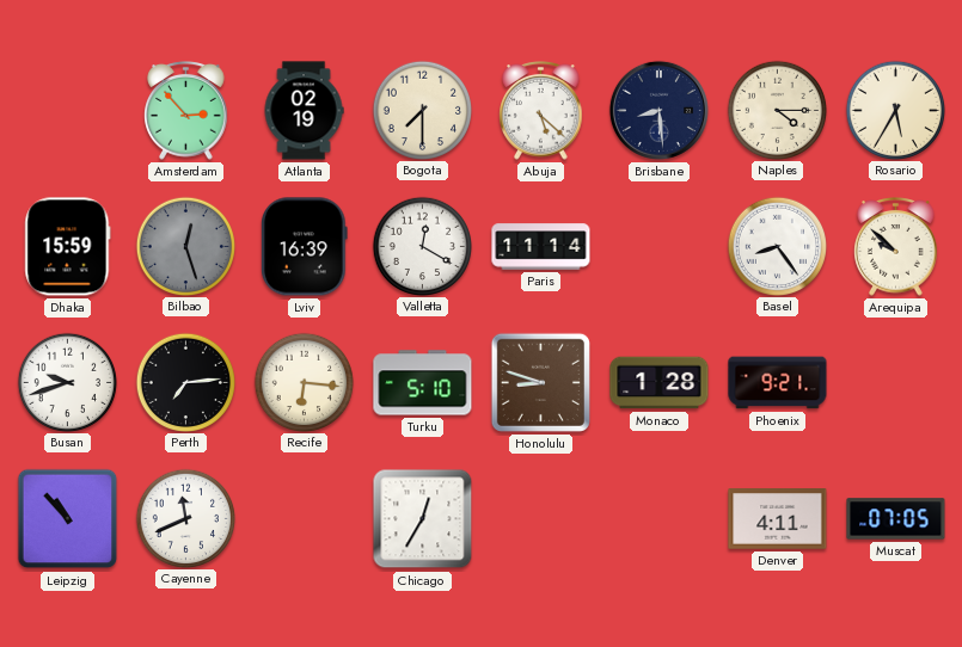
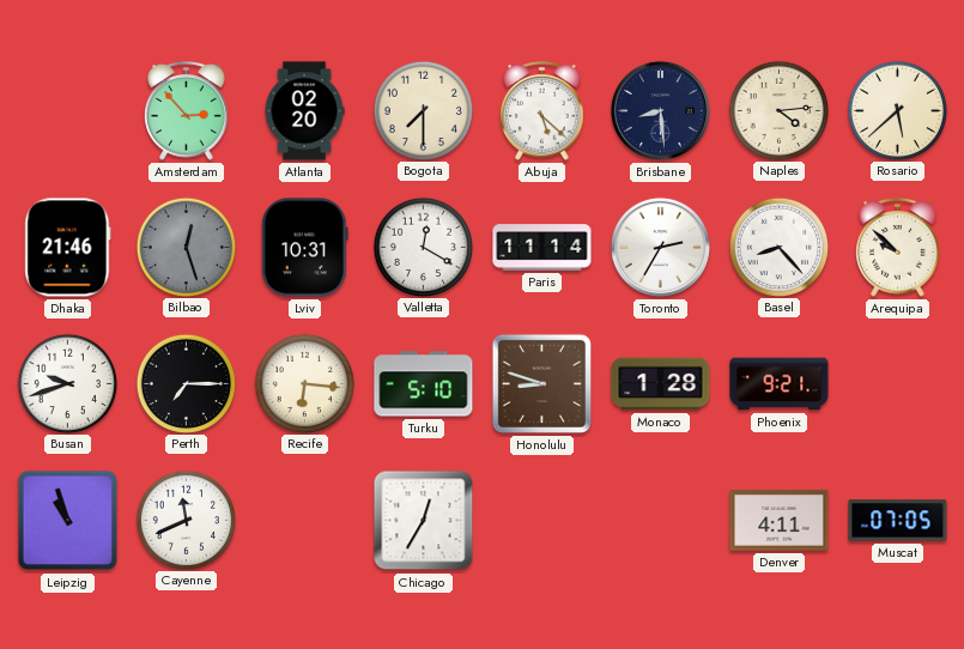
Atlanta: 02:19 -> 02:20
Naples: 4:15 -> 4:14
Rosario: 5:35 -> 5:38
Dhaka: 15:59 -> 21:46
Lviv: 16:39 -> 10:31
Toronto: none -> 2:35
Basel: 8:24 -> 8:23
Perth: 7:14 -> 7:15
Leipzig: 10:53 -> 10:57
